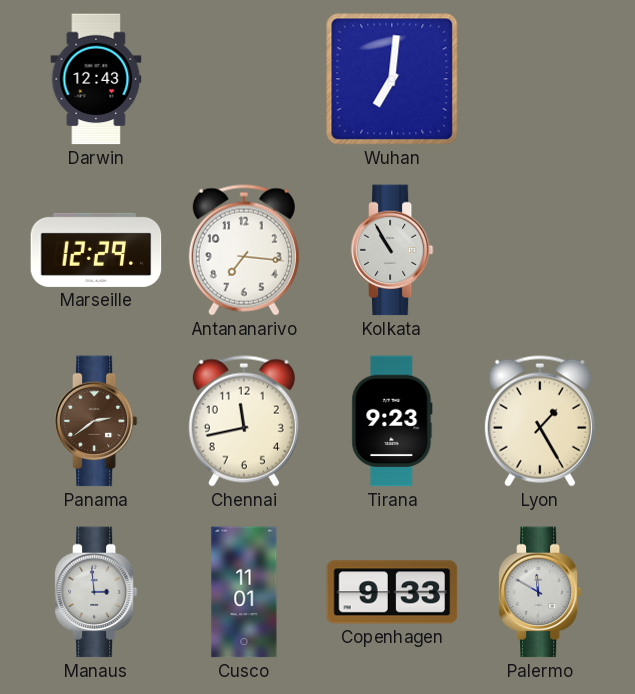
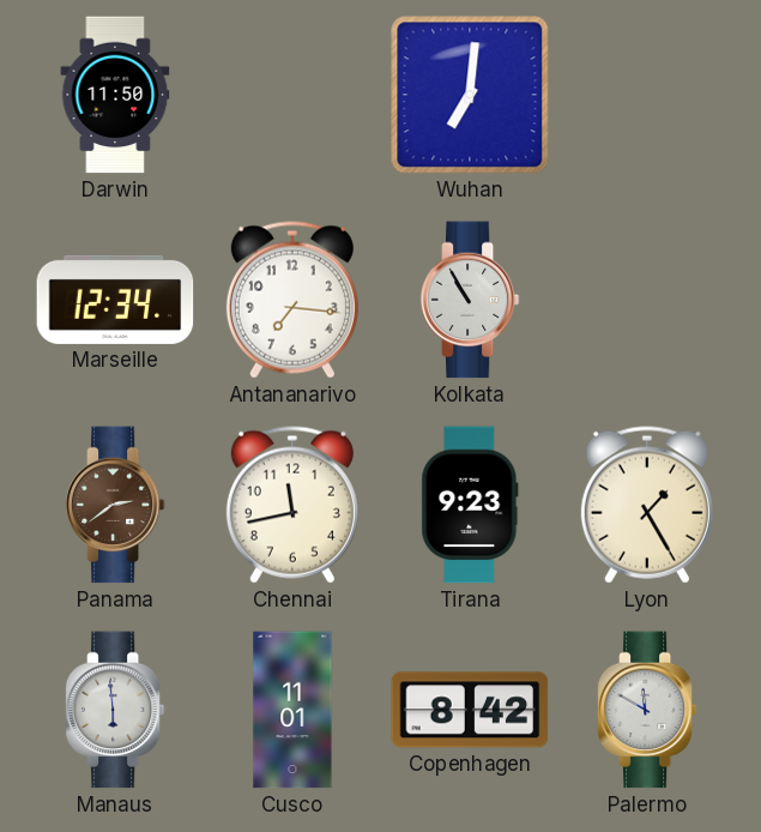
Darwin: 12:43 -> 11:50
Marseille: 12:29 -> 12:34
Manaus: 2:59 -> 5:59
Copenhagen: 9:33 -> 8:42
